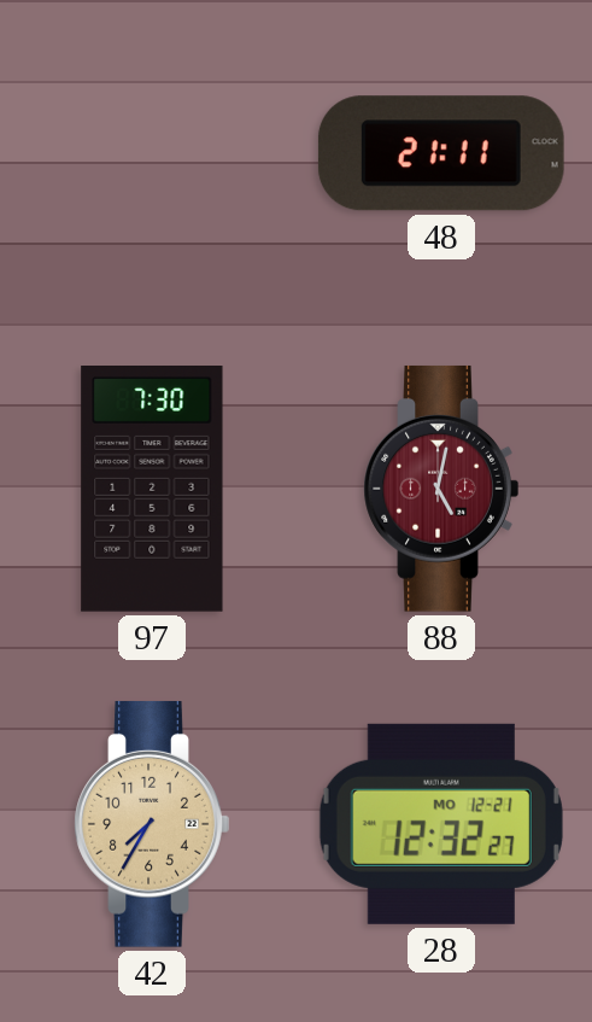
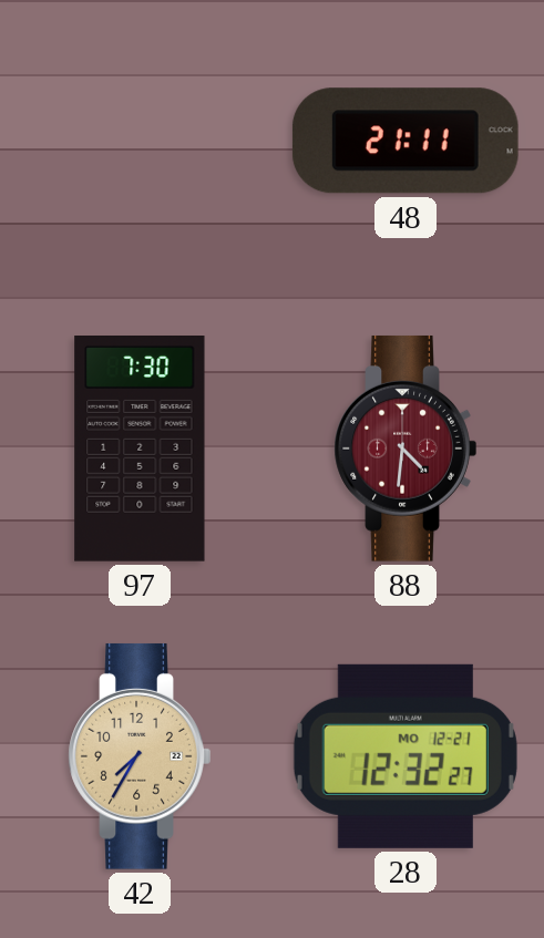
88: 5:02 -> 4:31
